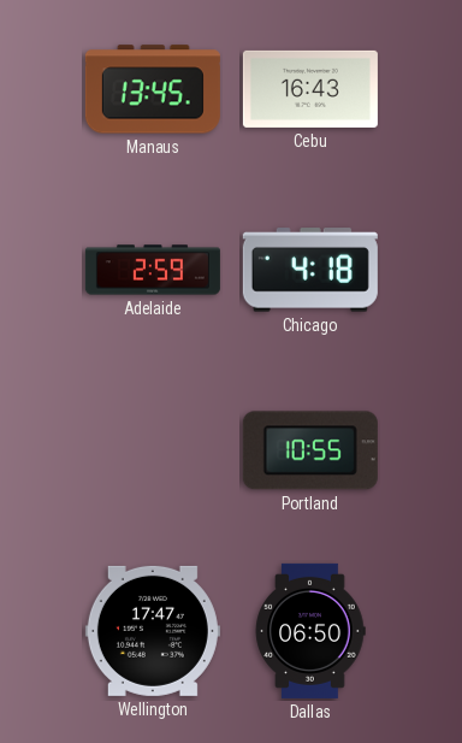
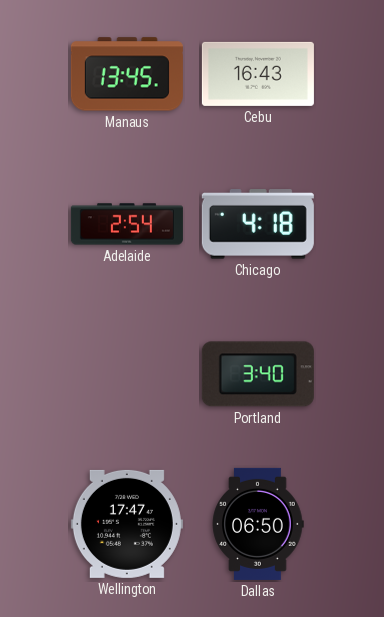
Adelaide: 2:59 -> 2:54
Portland: 10:55 -> 3:40
